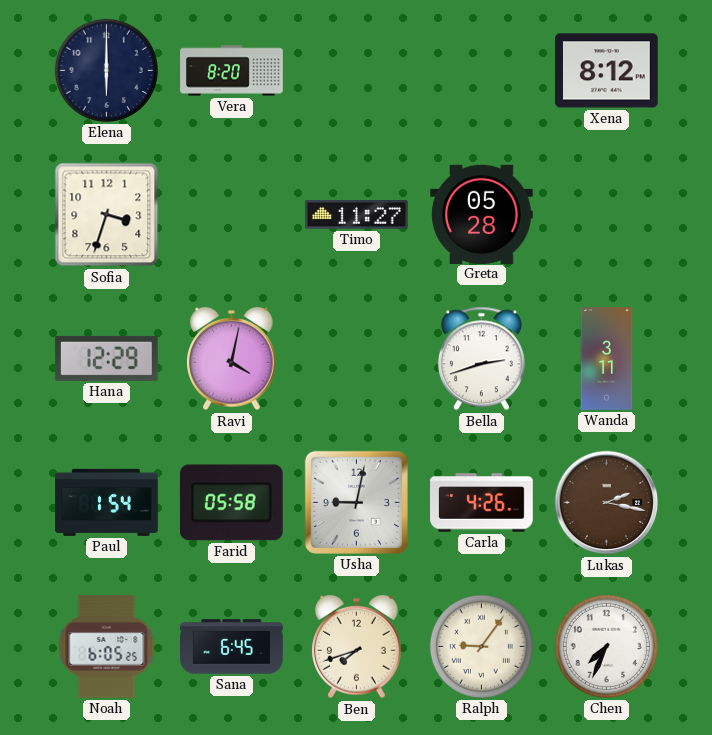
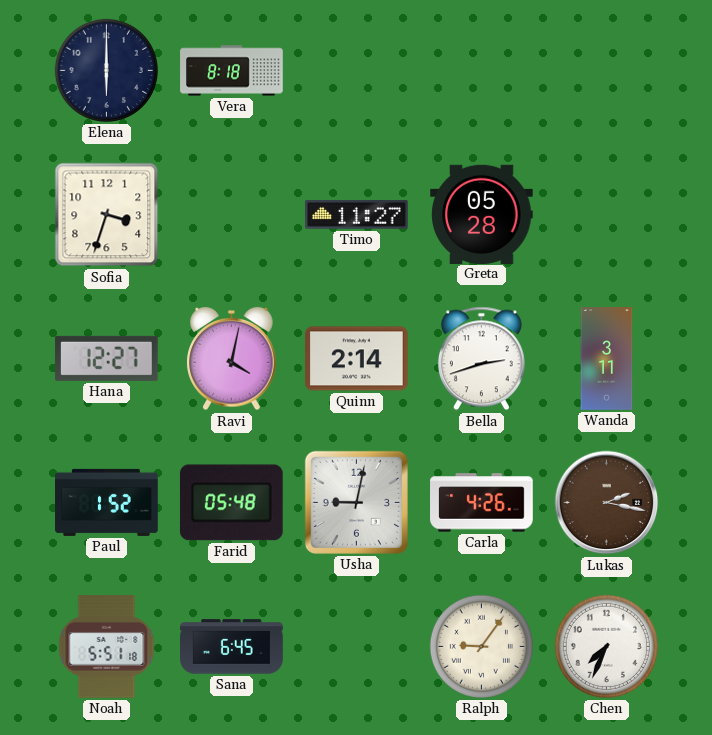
Vera: 8:20 -> 8:18
Xena: 8:12 -> none
Hana: 12:29 -> 12:27
Quinn: none -> 2:14
Paul: 1:54 -> 1:52
Farid: 05:58 -> 05:48
Noah: 6:05 -> 5:51
Ben: 7:42 -> none
